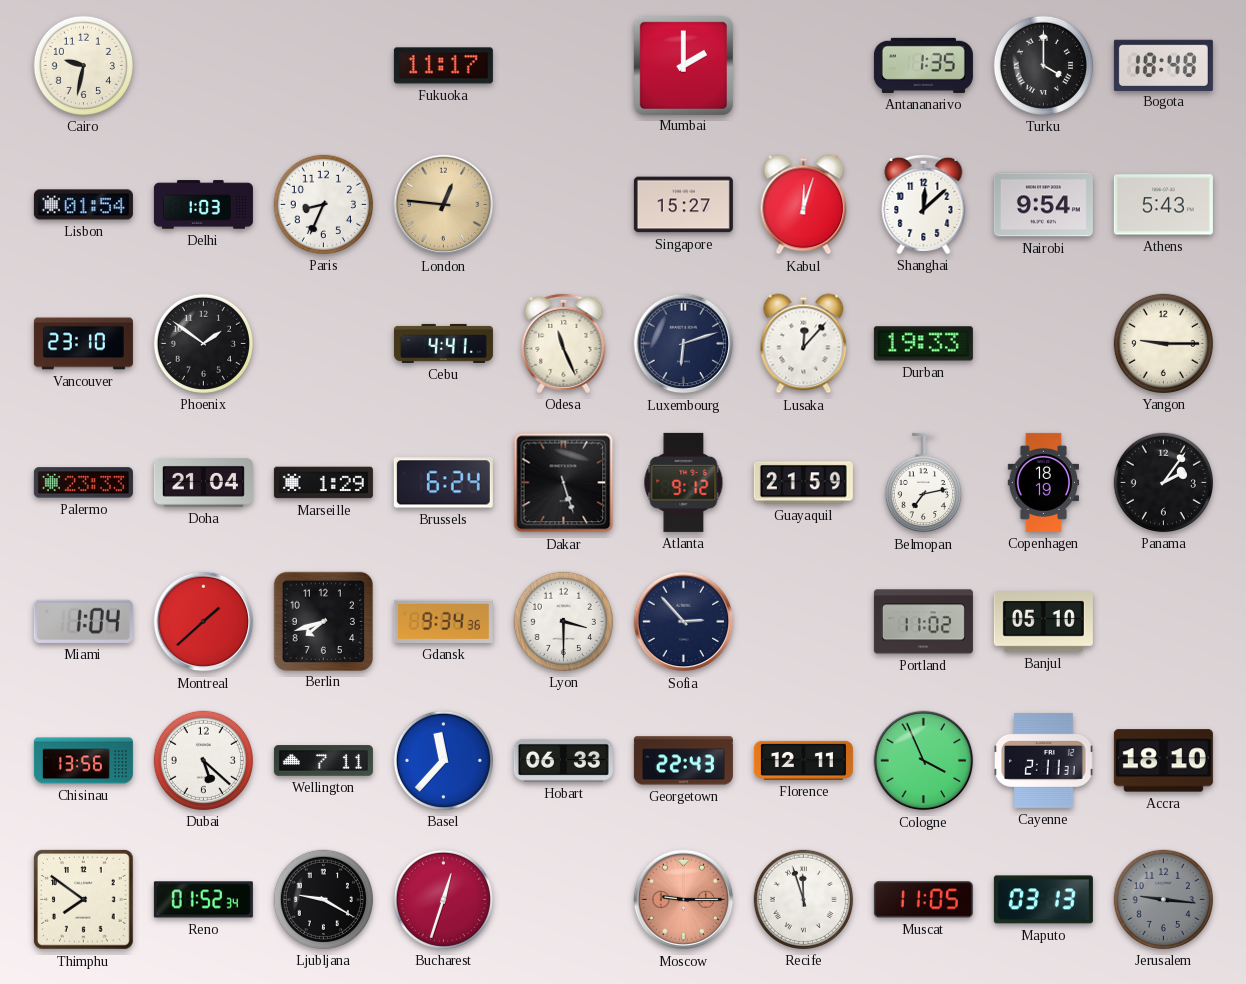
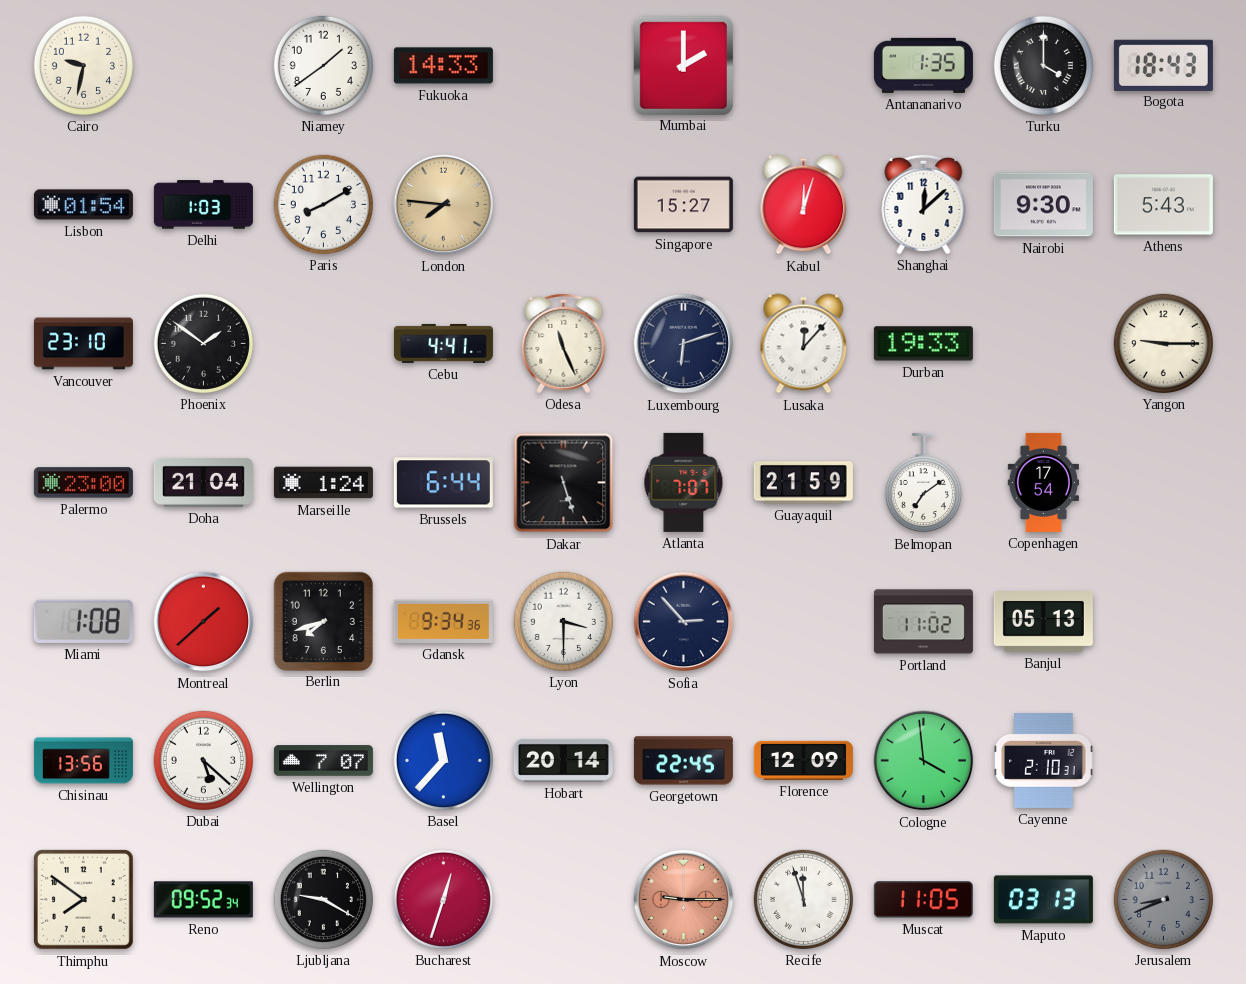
Niamey: none -> 1:39
Fukuoka: 11:17 -> 14:33
Bogota: 18:48 -> 18:43
Paris: 8:34 -> 8:10
London: 12:46 -> 7:46
Nairobi: 9:54 -> 9:30
Palermo: 23:33 -> 23:00
Marseille: 1:29 -> 1:24
Brussels: 6:24 -> 6:44
Atlanta: 9:12 -> 7:07
Belmopan: 7:13 -> 7:09
Copenhagen: 18:19 -> 17:54
Panama: 2:06 -> none
Miami: 1:04 -> 1:08
Banjul: 05:10 -> 05:13
Wellington: 7:11 -> 7:07
Hobart: 06:33 -> 20:14
Georgetown: 22:43 -> 22:45
Florence: 12:11 -> 12:09
Cologne: 3:56 -> 3:59
Cayenne: 2:11 -> 2:10
Accra: 18:10 -> none
Reno: 01:52 -> 09:52
Jerusalem: 9:16 -> 8:41
